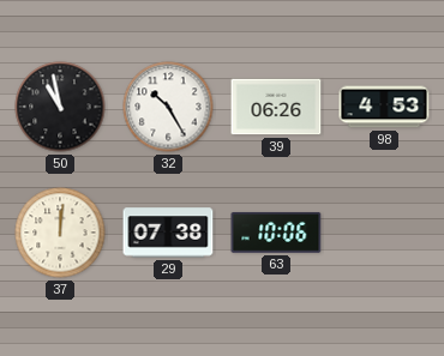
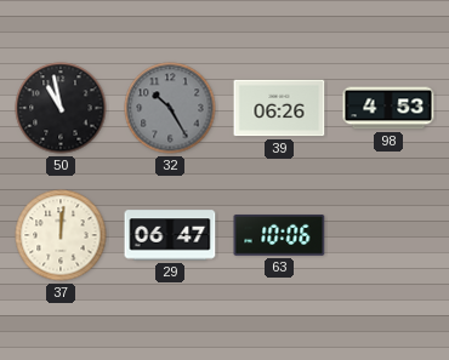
32 dial: white -> grey
29: 07:38 -> 06:47
